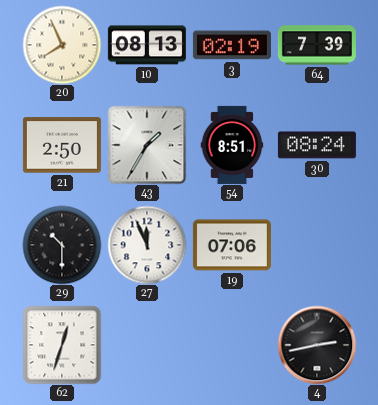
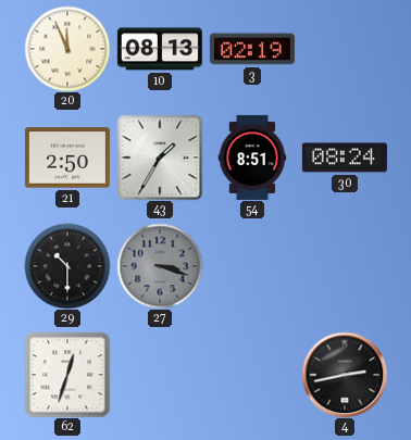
20: 7:56 -> 11:56
64: 7:39 -> none
27: 11:56 -> 3:18
27 dial: white -> grey
19: 07:06 -> none
